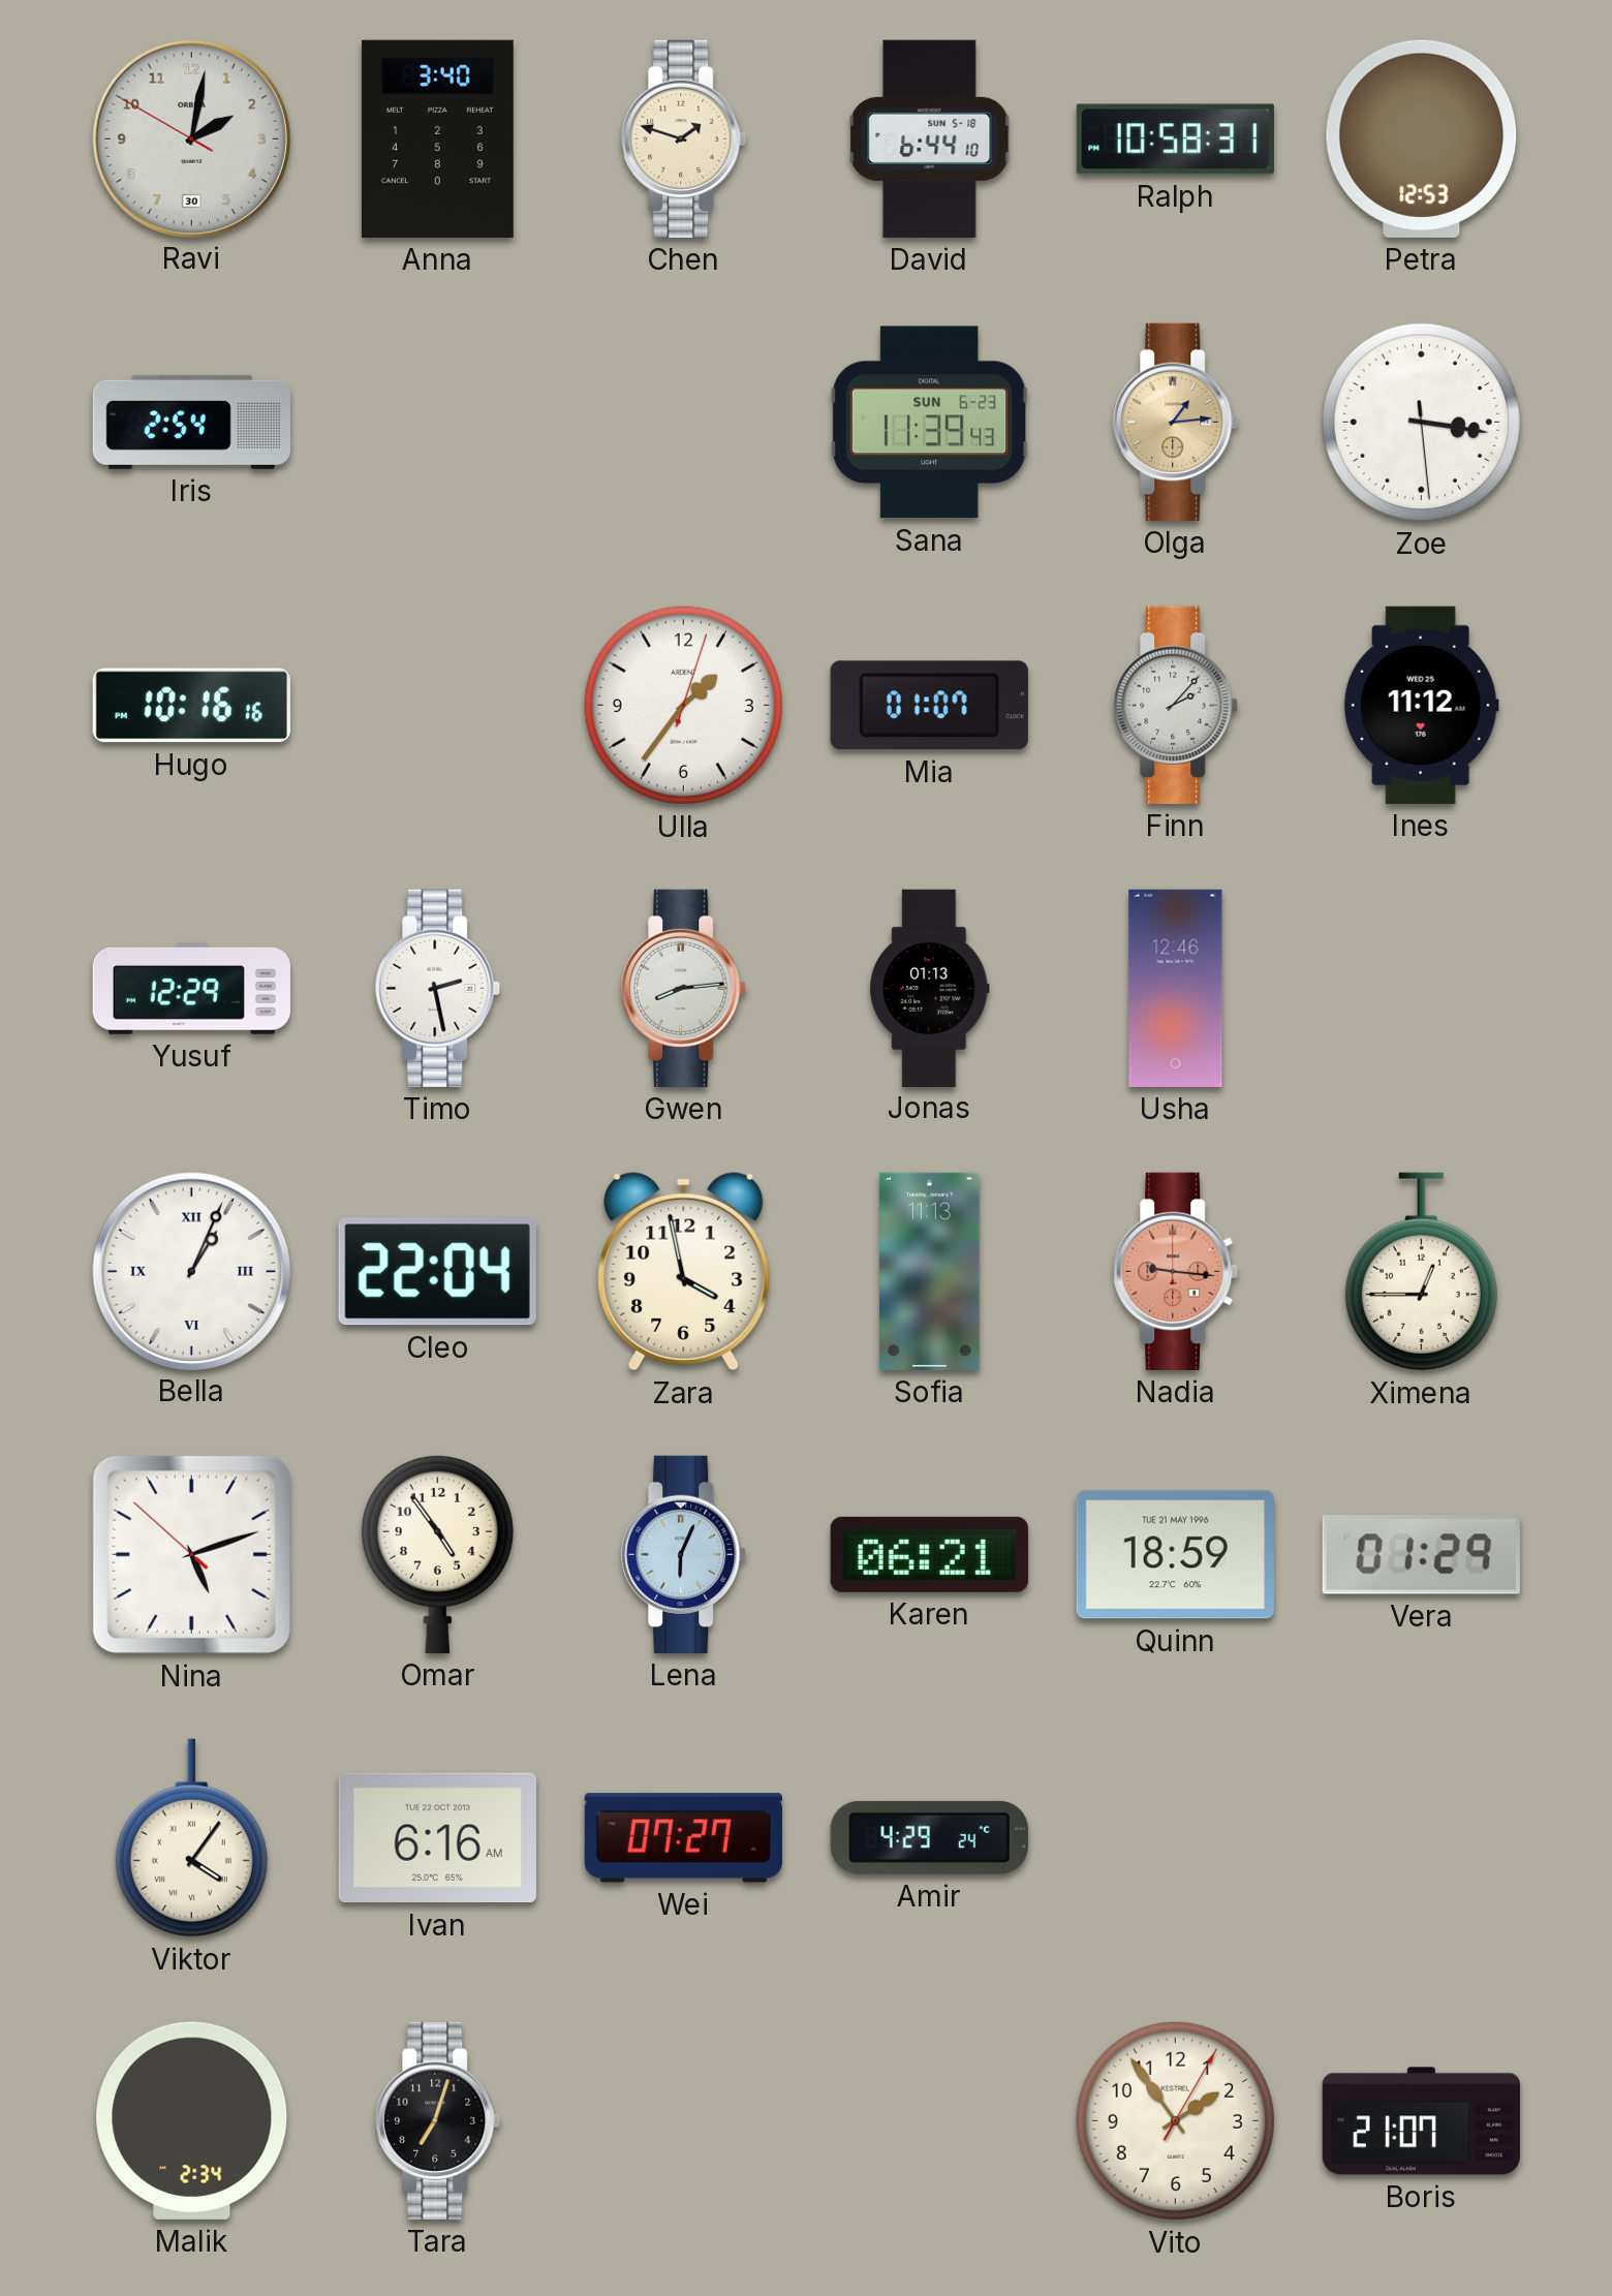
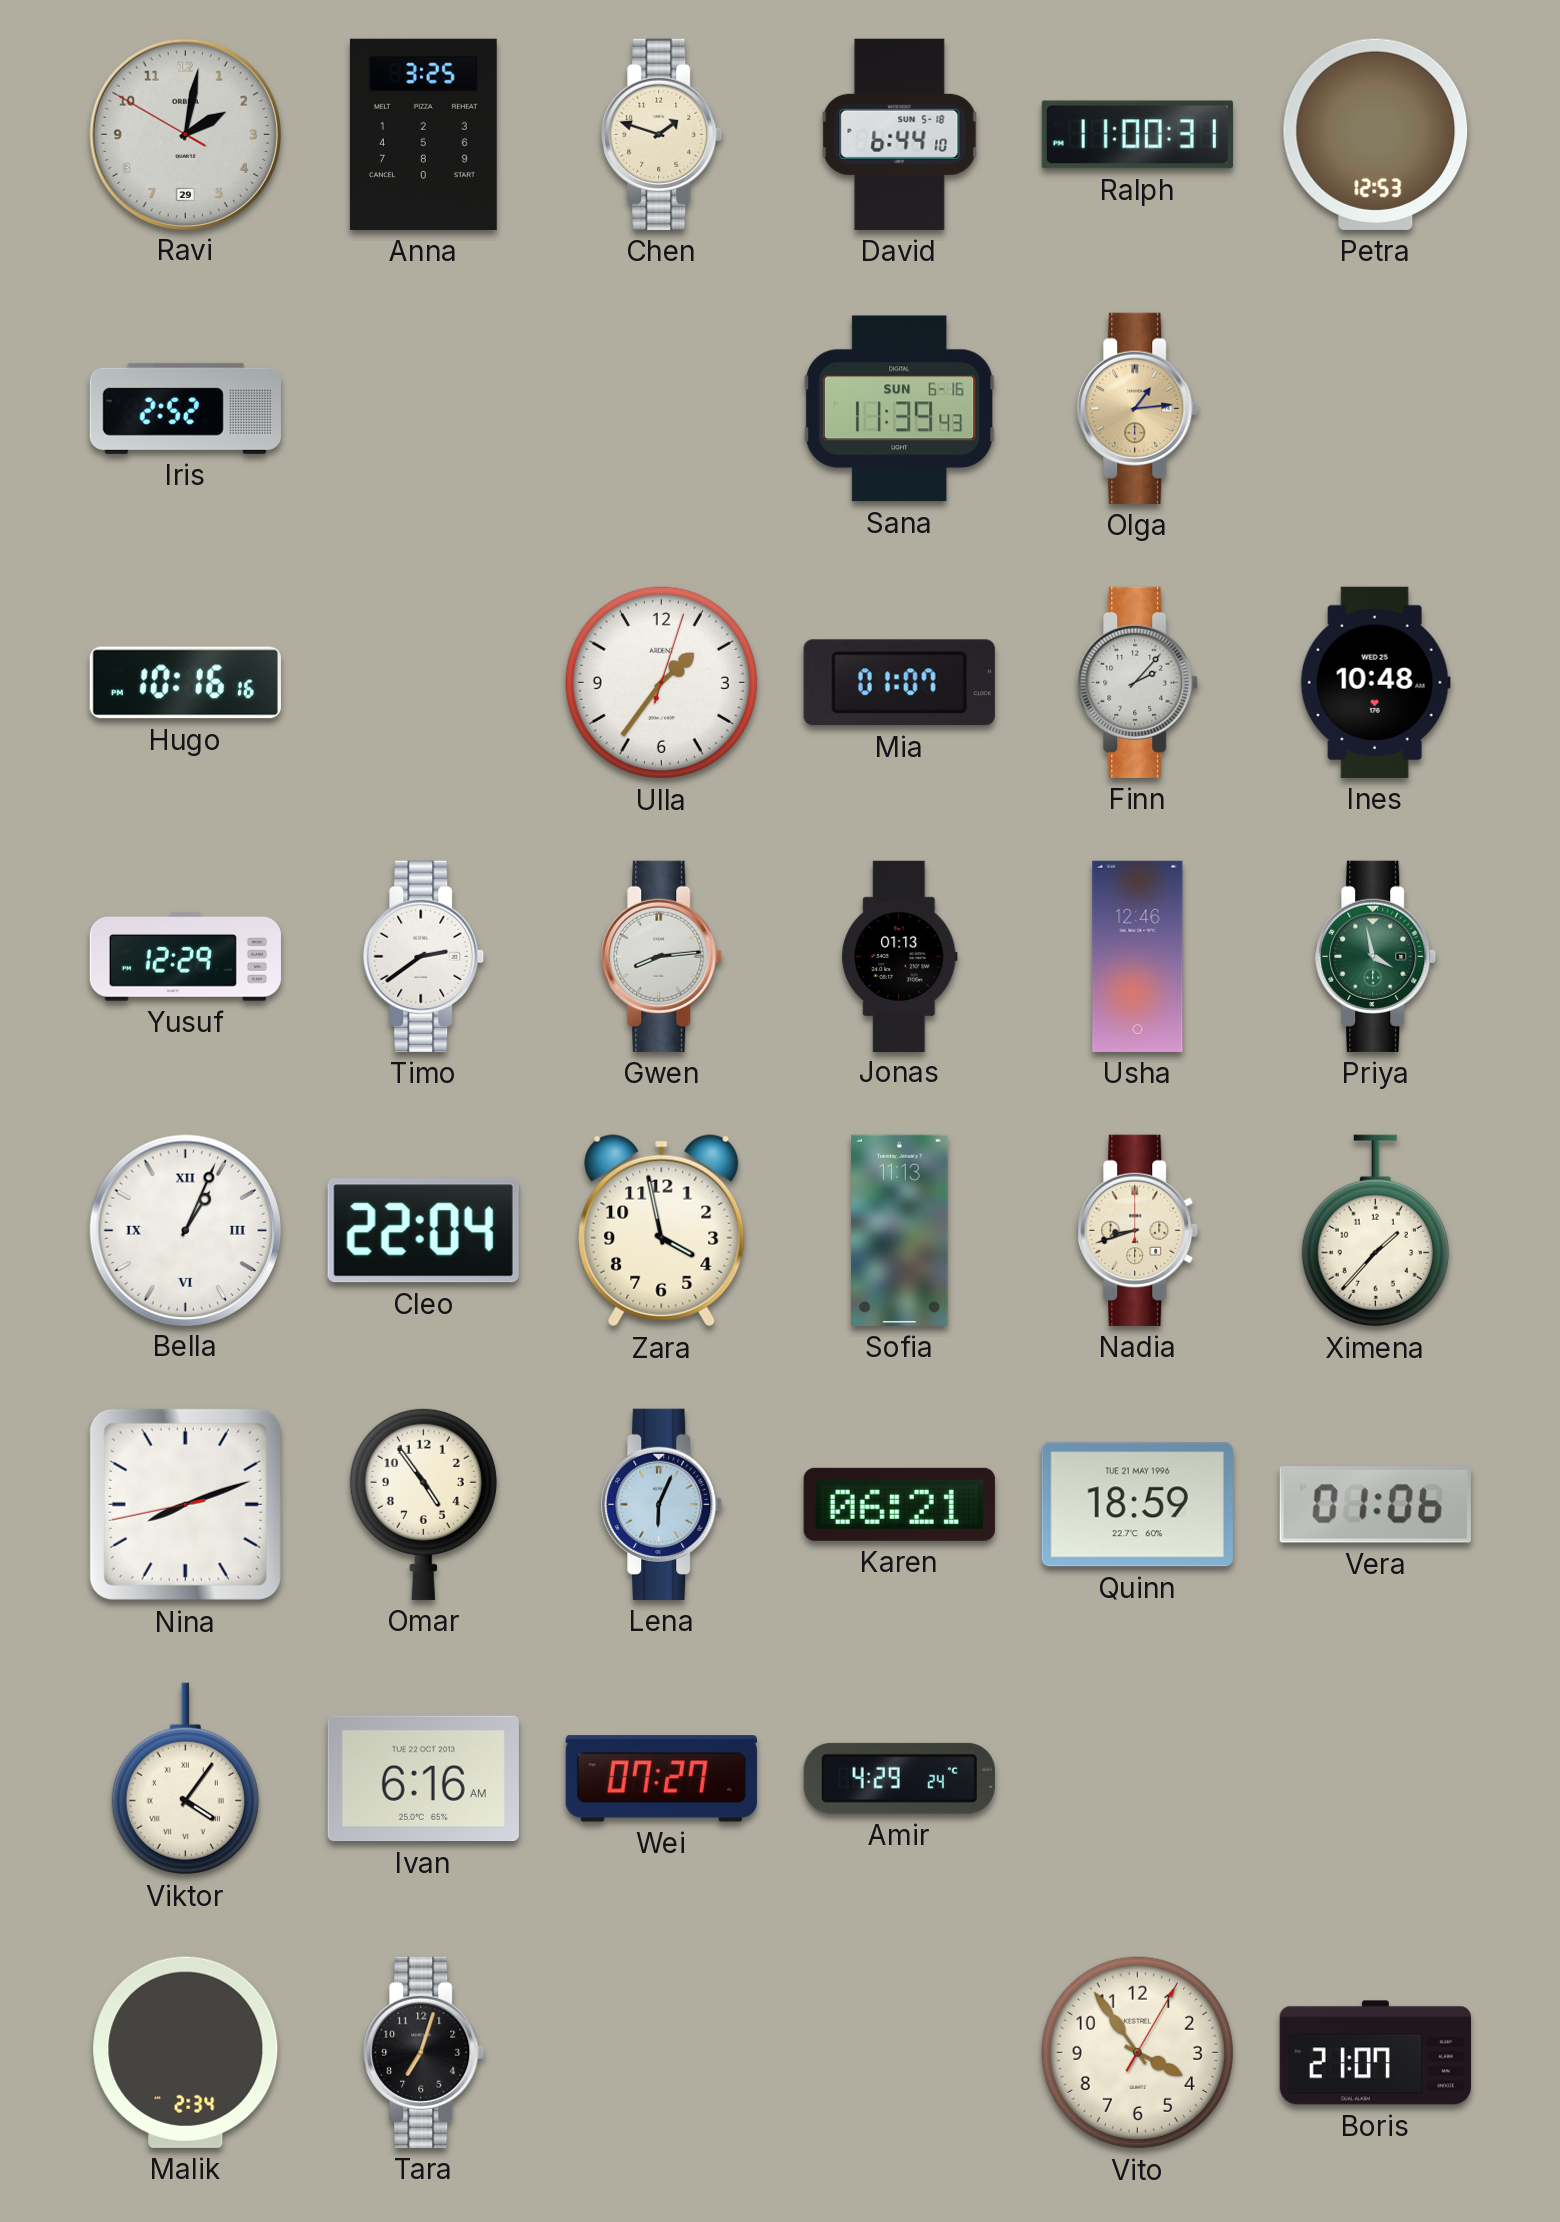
Ravi date: 30 -> 29
Anna: 3:40 -> 3:25
Ralph: 10:58 -> 11:00
Iris: 2:54 -> 2:52
Sana date: SUN 6-23 -> SUN 6-16
Zoe: 3:16 -> none
Ines: 11:12 -> 10:48
Timo: 2:28 -> 2:39
Priya: none -> 3:58
Nadia: 9:16 -> 8:42
Nadia dial: salmon -> cream
Ximena: 12:45 -> 1:37
Nina: 5:11 -> 8:11
Vera: 01:29 -> 01:06
Vito: 1:54 -> 3:54
